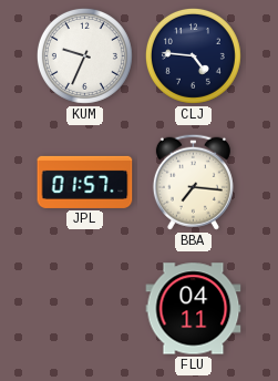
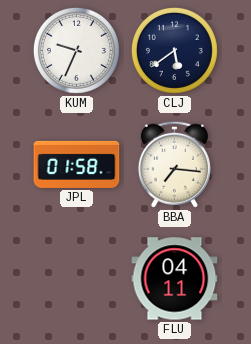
CLJ: 4:46 -> 5:39
JPL: 01:57 -> 01:58
